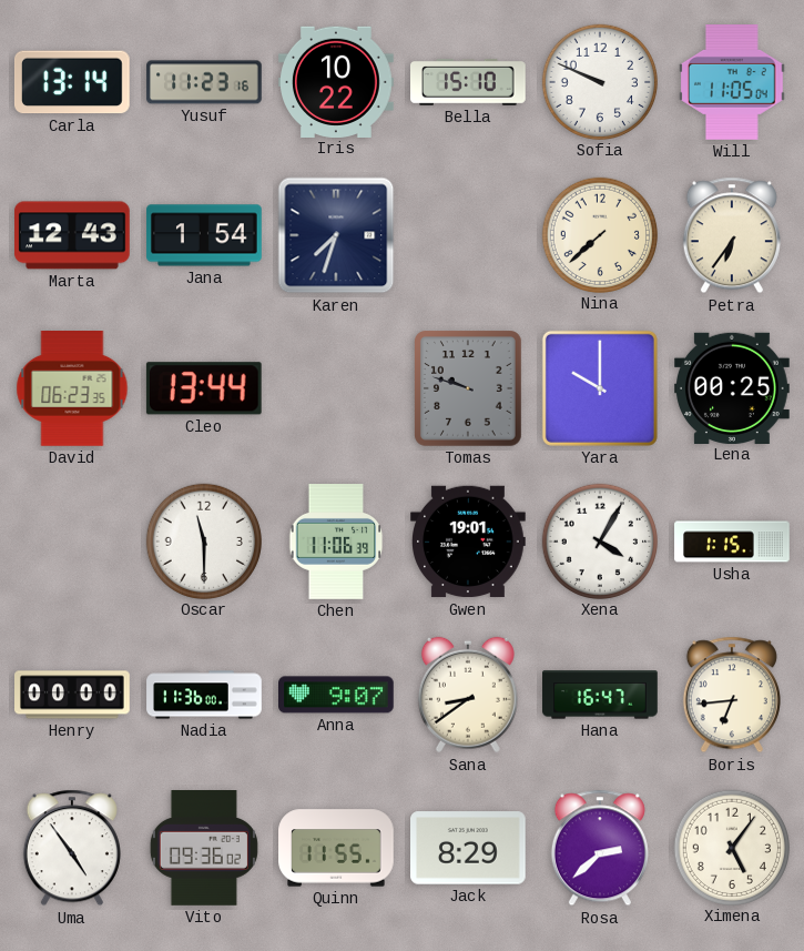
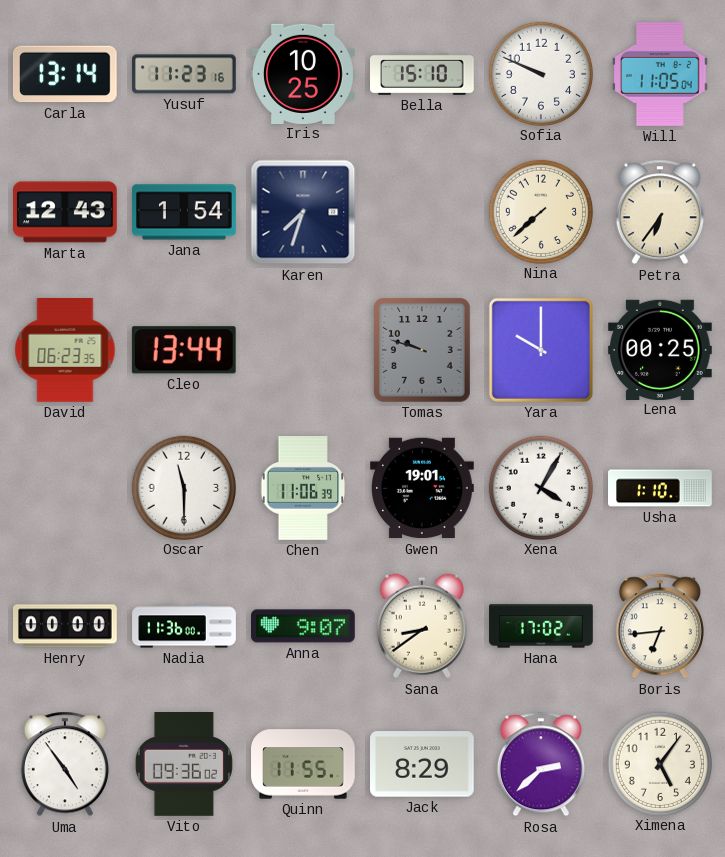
Iris: 10:22 -> 10:25
Usha: 1:15 -> 1:10
Hana: 16:47 -> 17:02
